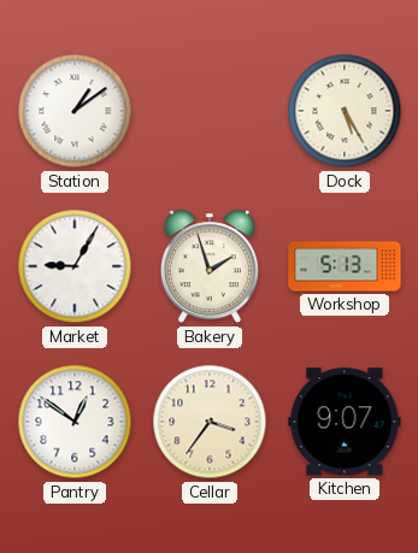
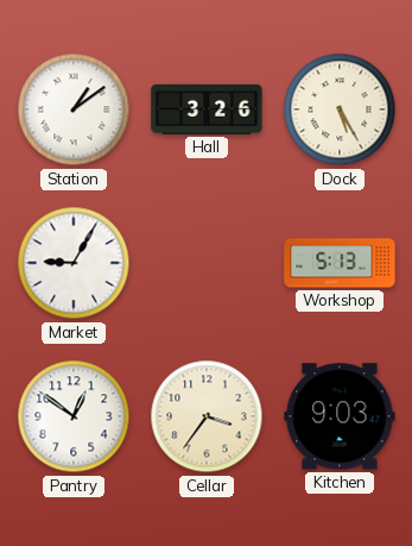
Hall: none -> 3:26
Bakery: 1:57 -> none
Kitchen: 9:07 -> 9:03
